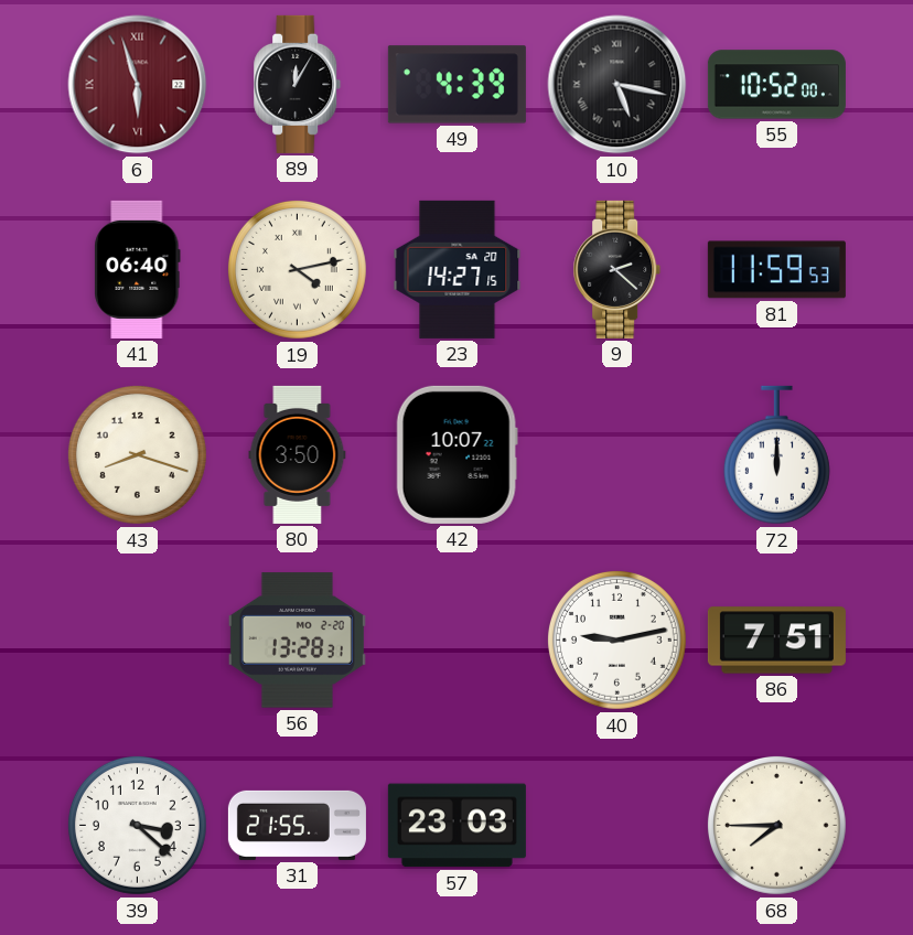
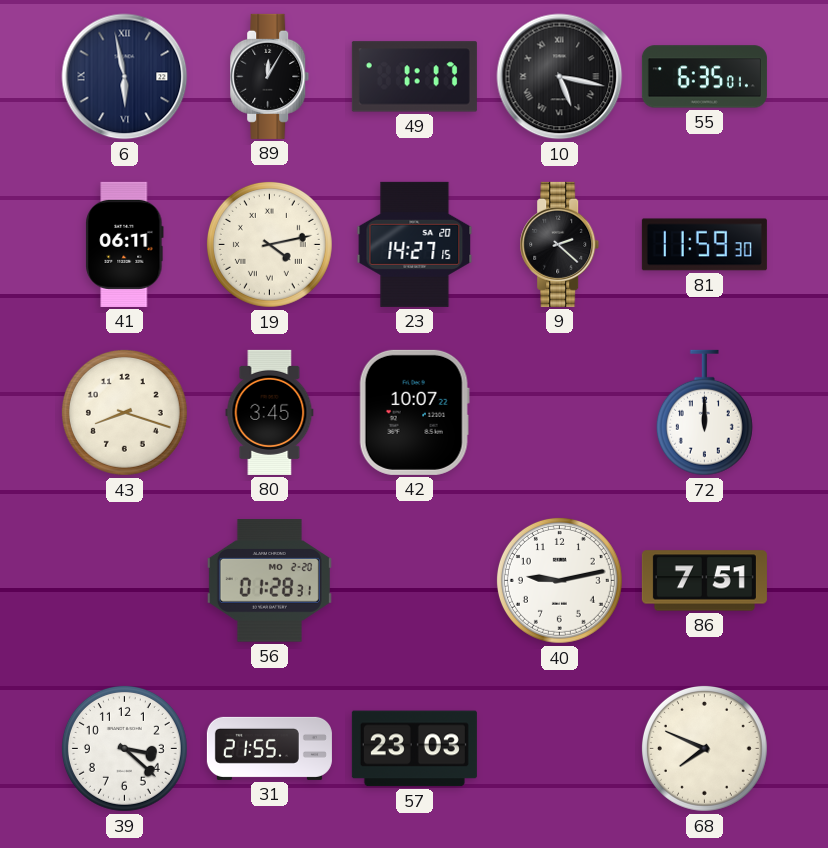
6: 5:57 -> 5:58
6 dial: burgundy -> navy
49: 4:39 -> 1:17
55: 10:52 -> 6:35
41: 06:40 -> 06:11
81: 11:59:53 -> 11:59:30
80: 3:50 -> 3:45
56: 13:28 -> 01:28
68: 7:45 -> 7:49
